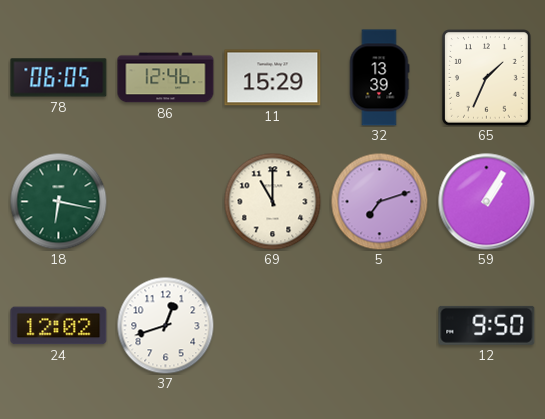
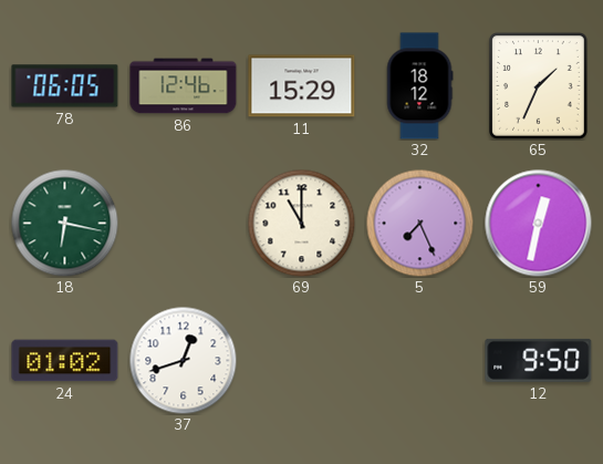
32: 13:39 -> 18:12
5: 7:12 -> 7:26
59: 1:05 -> 12:32
24: 12:02 -> 01:02
